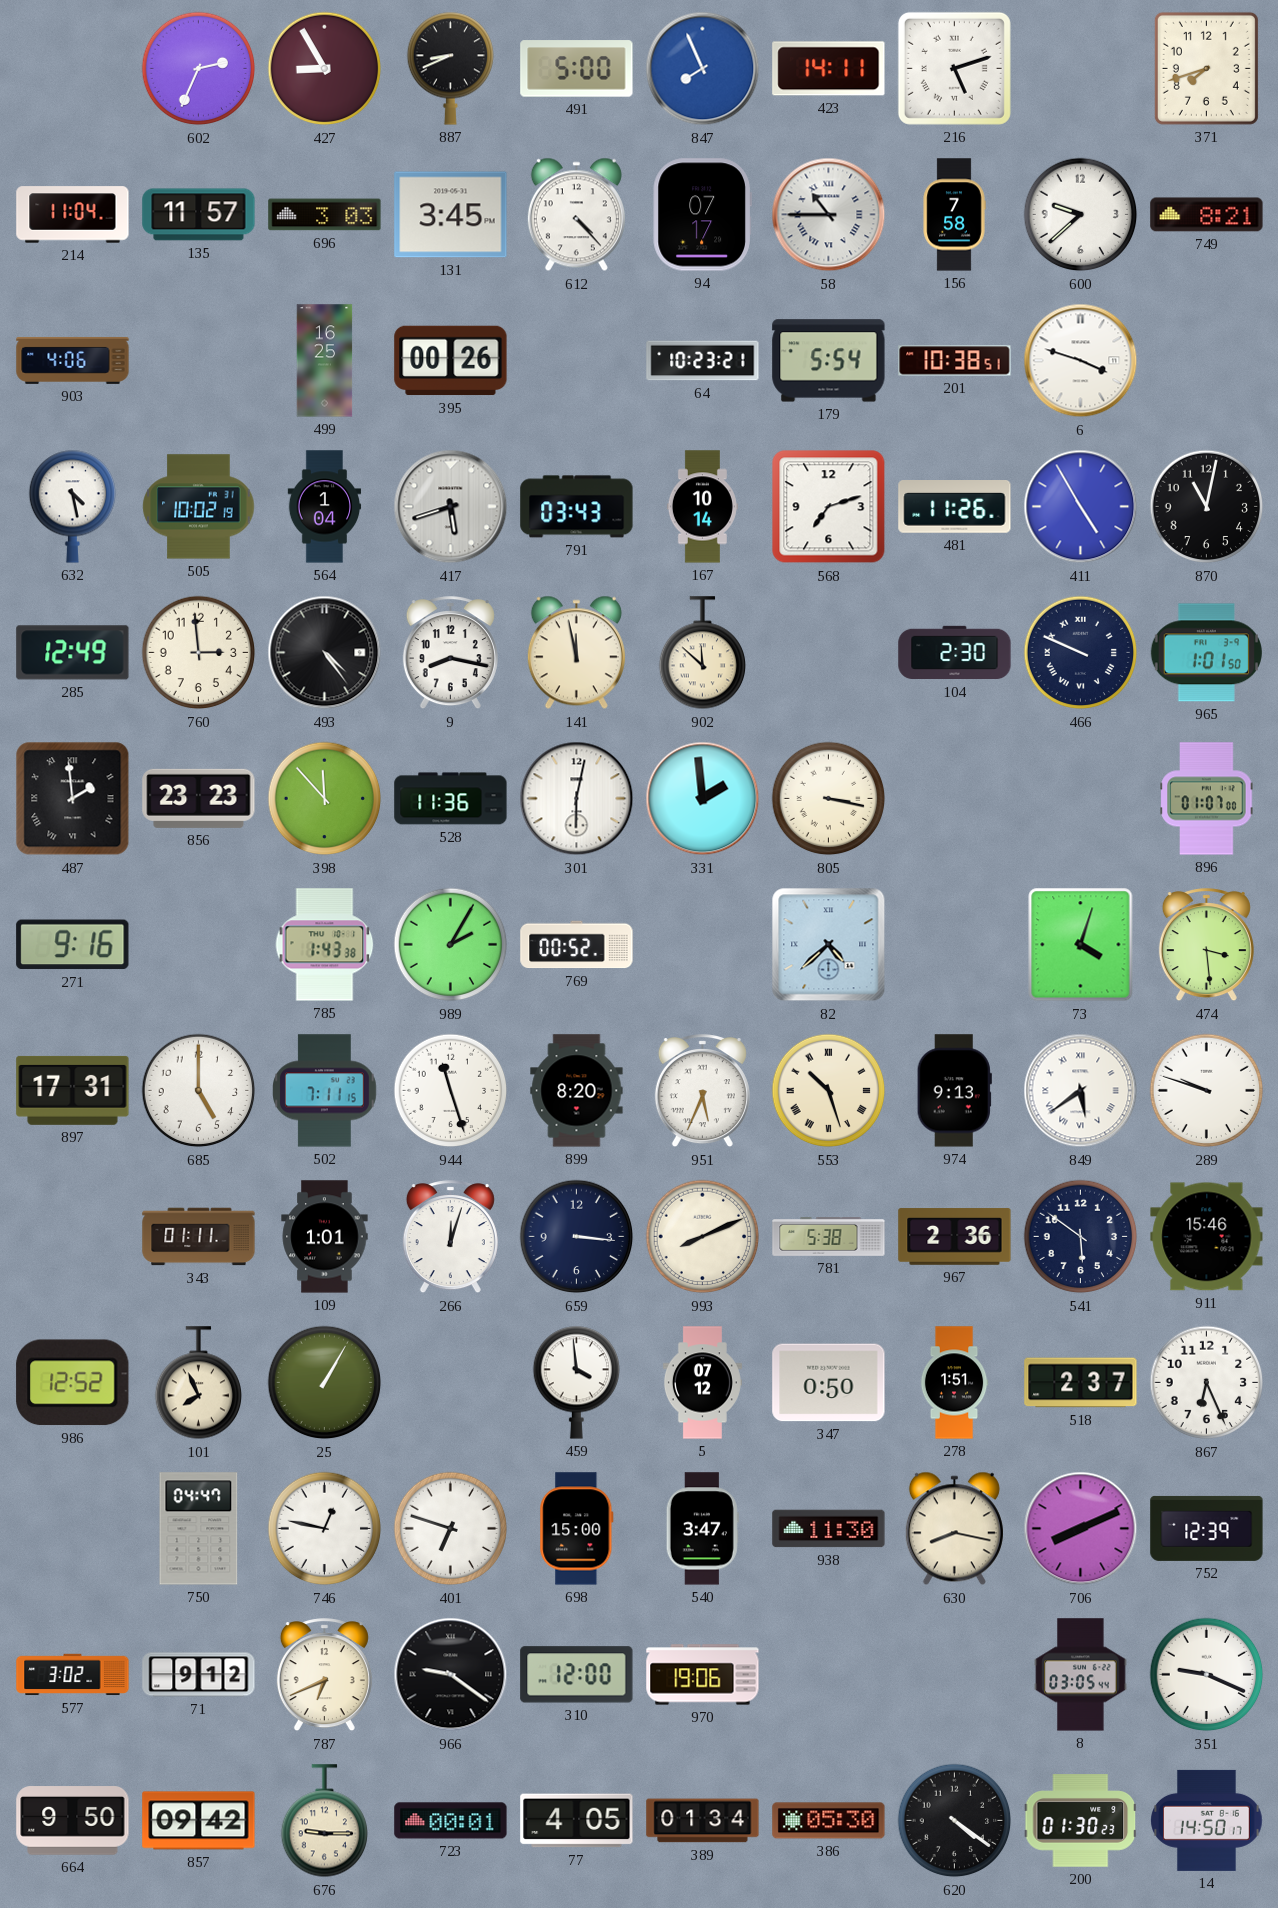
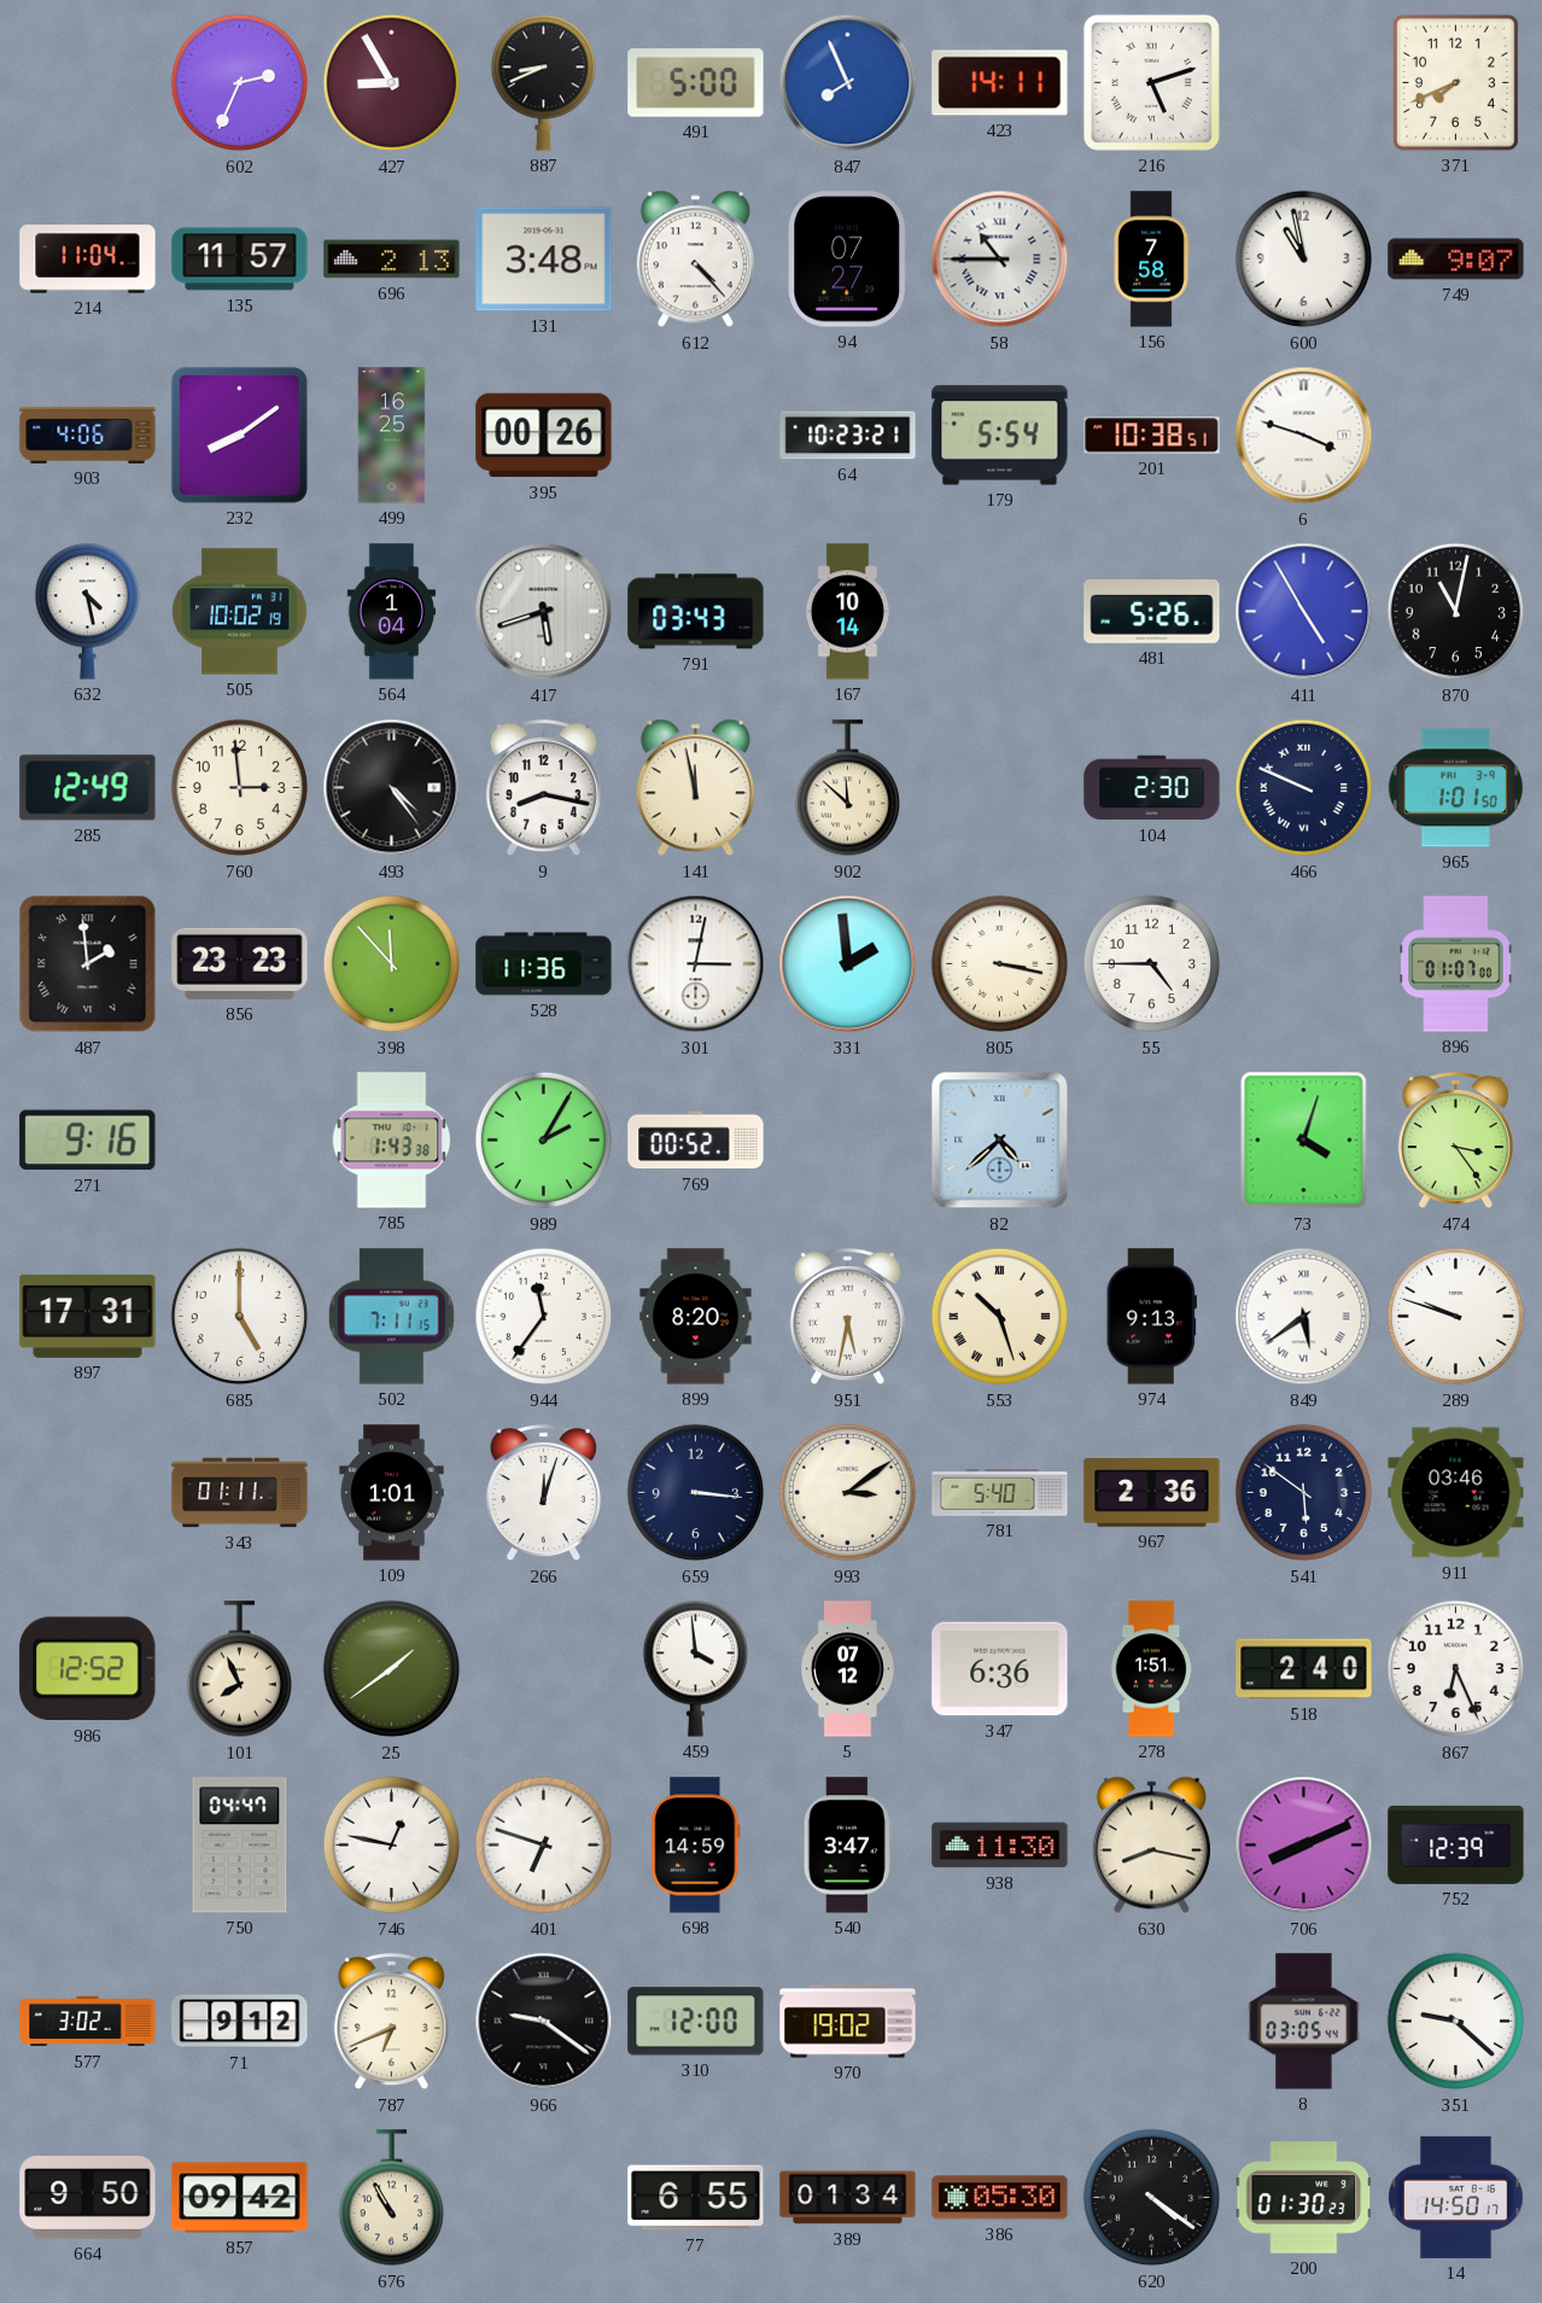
371: 7:42 -> 7:41
696: 3:03 -> 2:13
131: 3:45 -> 3:48
94: 07:17 -> 07:27
600: 9:38 -> 10:58
749: 8:21 -> 9:07
232: none -> 8:09
568: 7:12 -> none
481: 11:26 -> 5:26
301: 6:02 -> 3:02
55: none -> 4:45
474: 3:29 -> 3:24
944: 11:27 -> 11:36
951: 5:34 -> 5:32
993: 8:11 -> 3:09
781: 5:38 -> 5:40
911: 15:46 -> 03:46
25: 1:05 -> 1:39
347: 0:50 -> 6:36
518: 2:37 -> 2:40
698: 15:00 -> 14:59
970: 19:06 -> 19:02
351: 9:19 -> 9:22
676: 9:15 -> 10:55
723: 00:01 -> none
77: 4:05 -> 6:55
